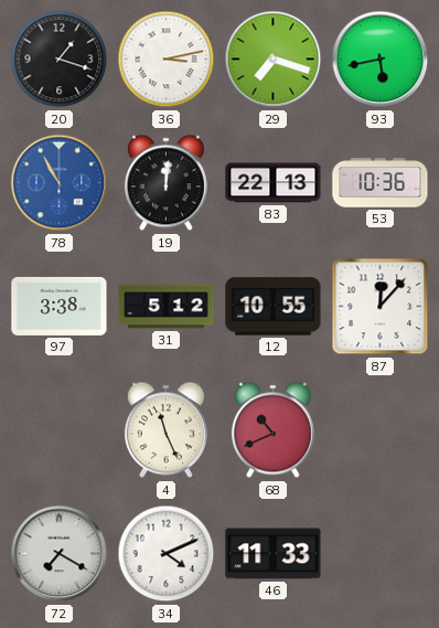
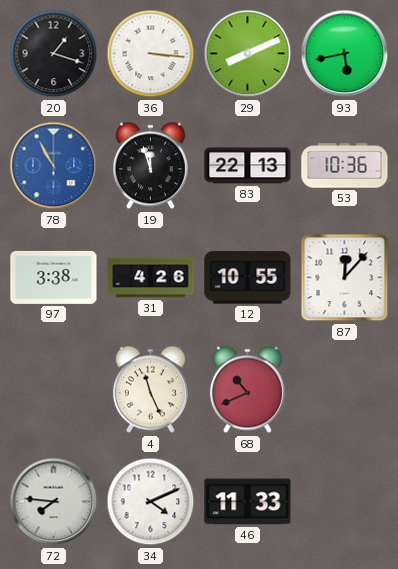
36: 3:13 -> 3:16
29: 7:18 -> 8:11
19: 12:01 -> 11:57
31: 5:12 -> 4:26
72: 7:20 -> 7:46
